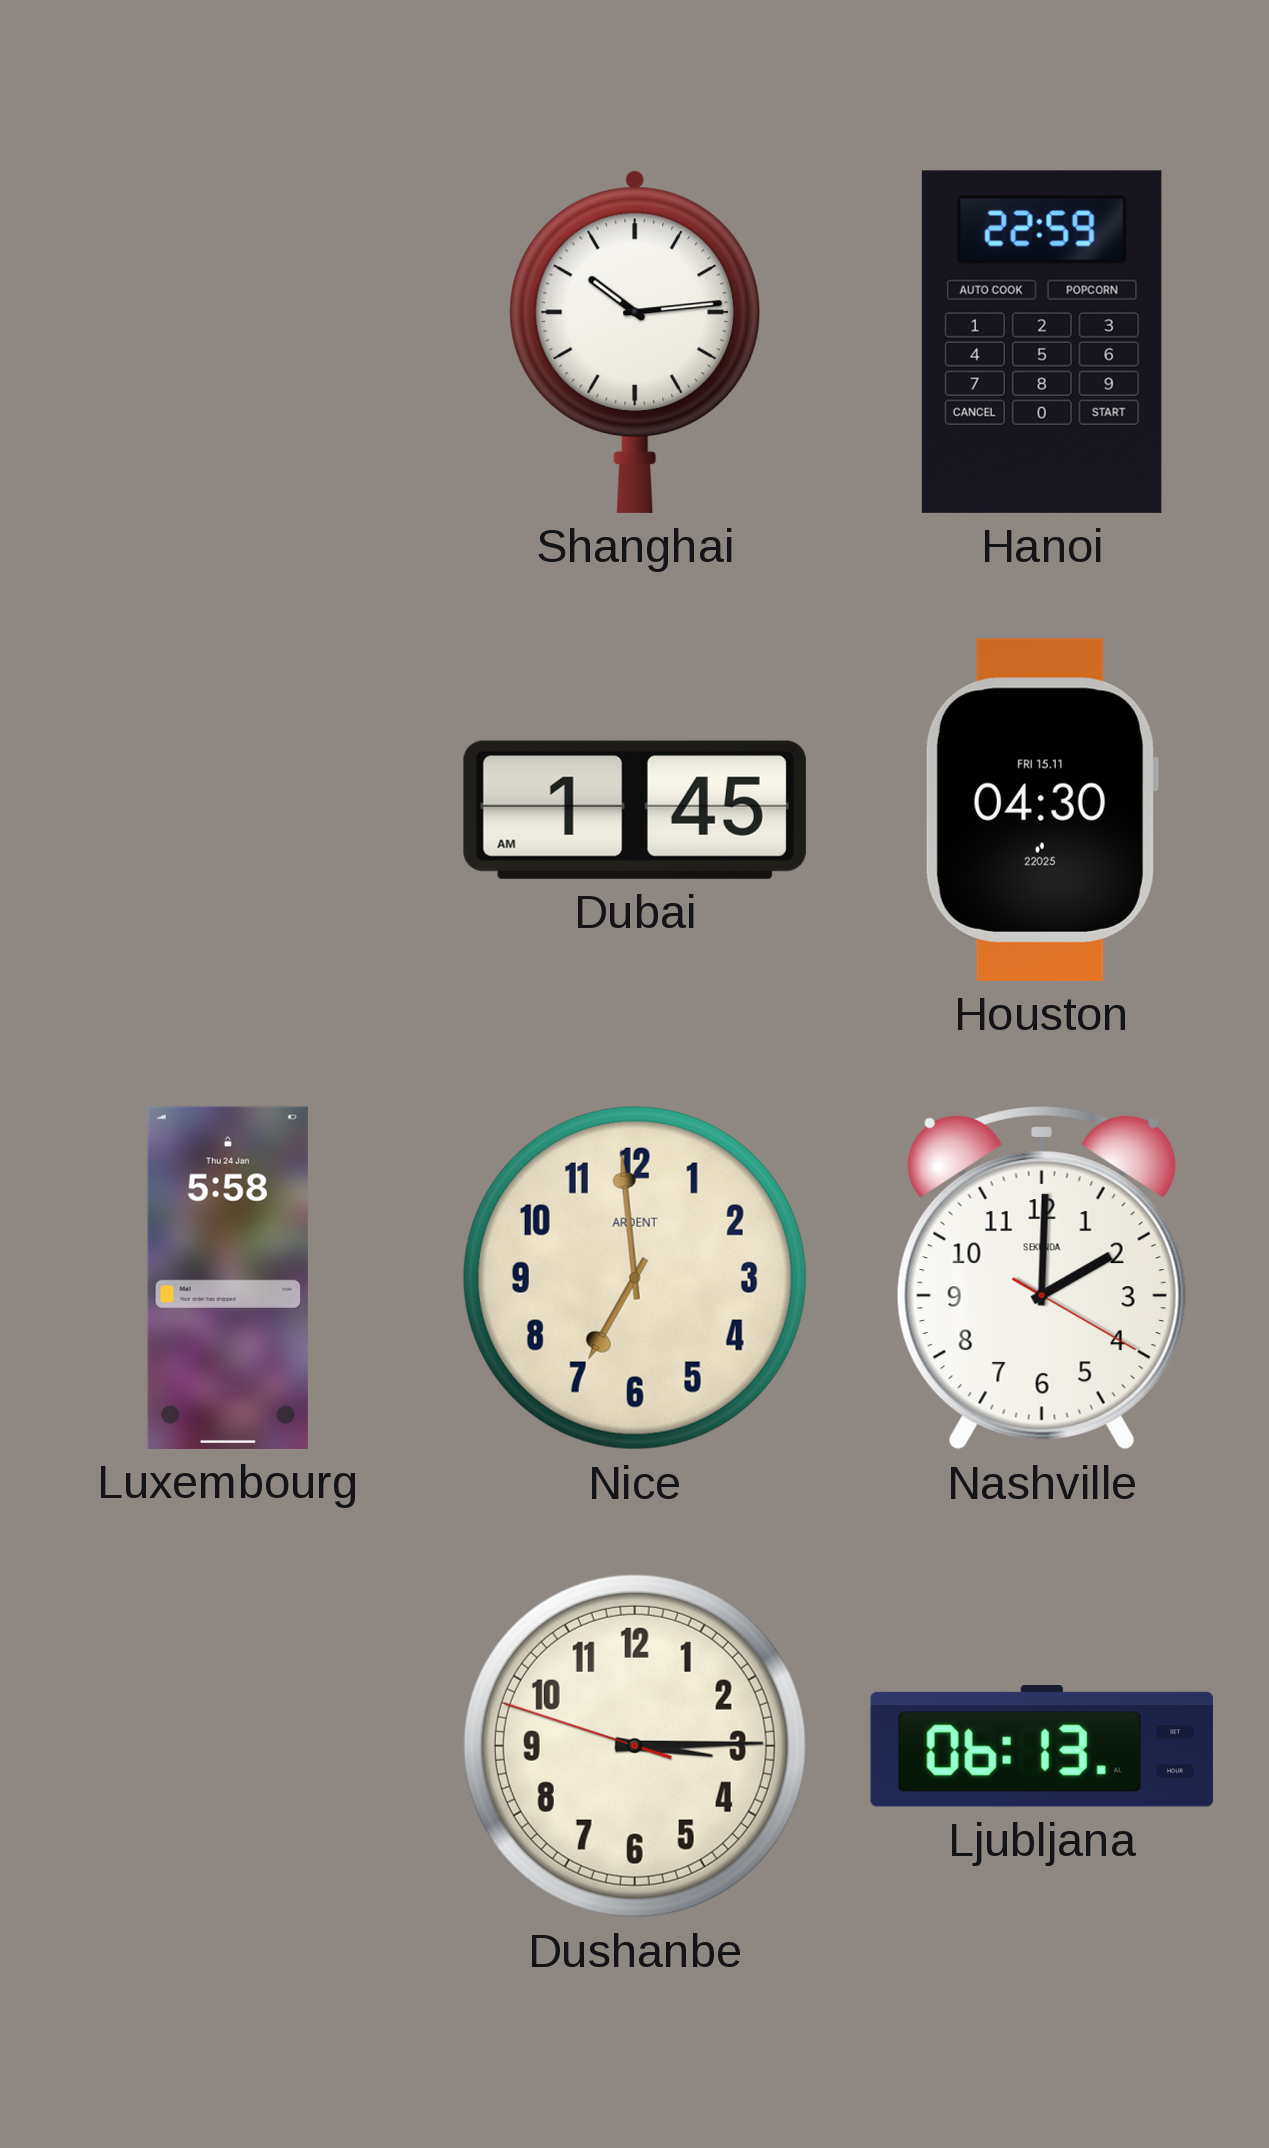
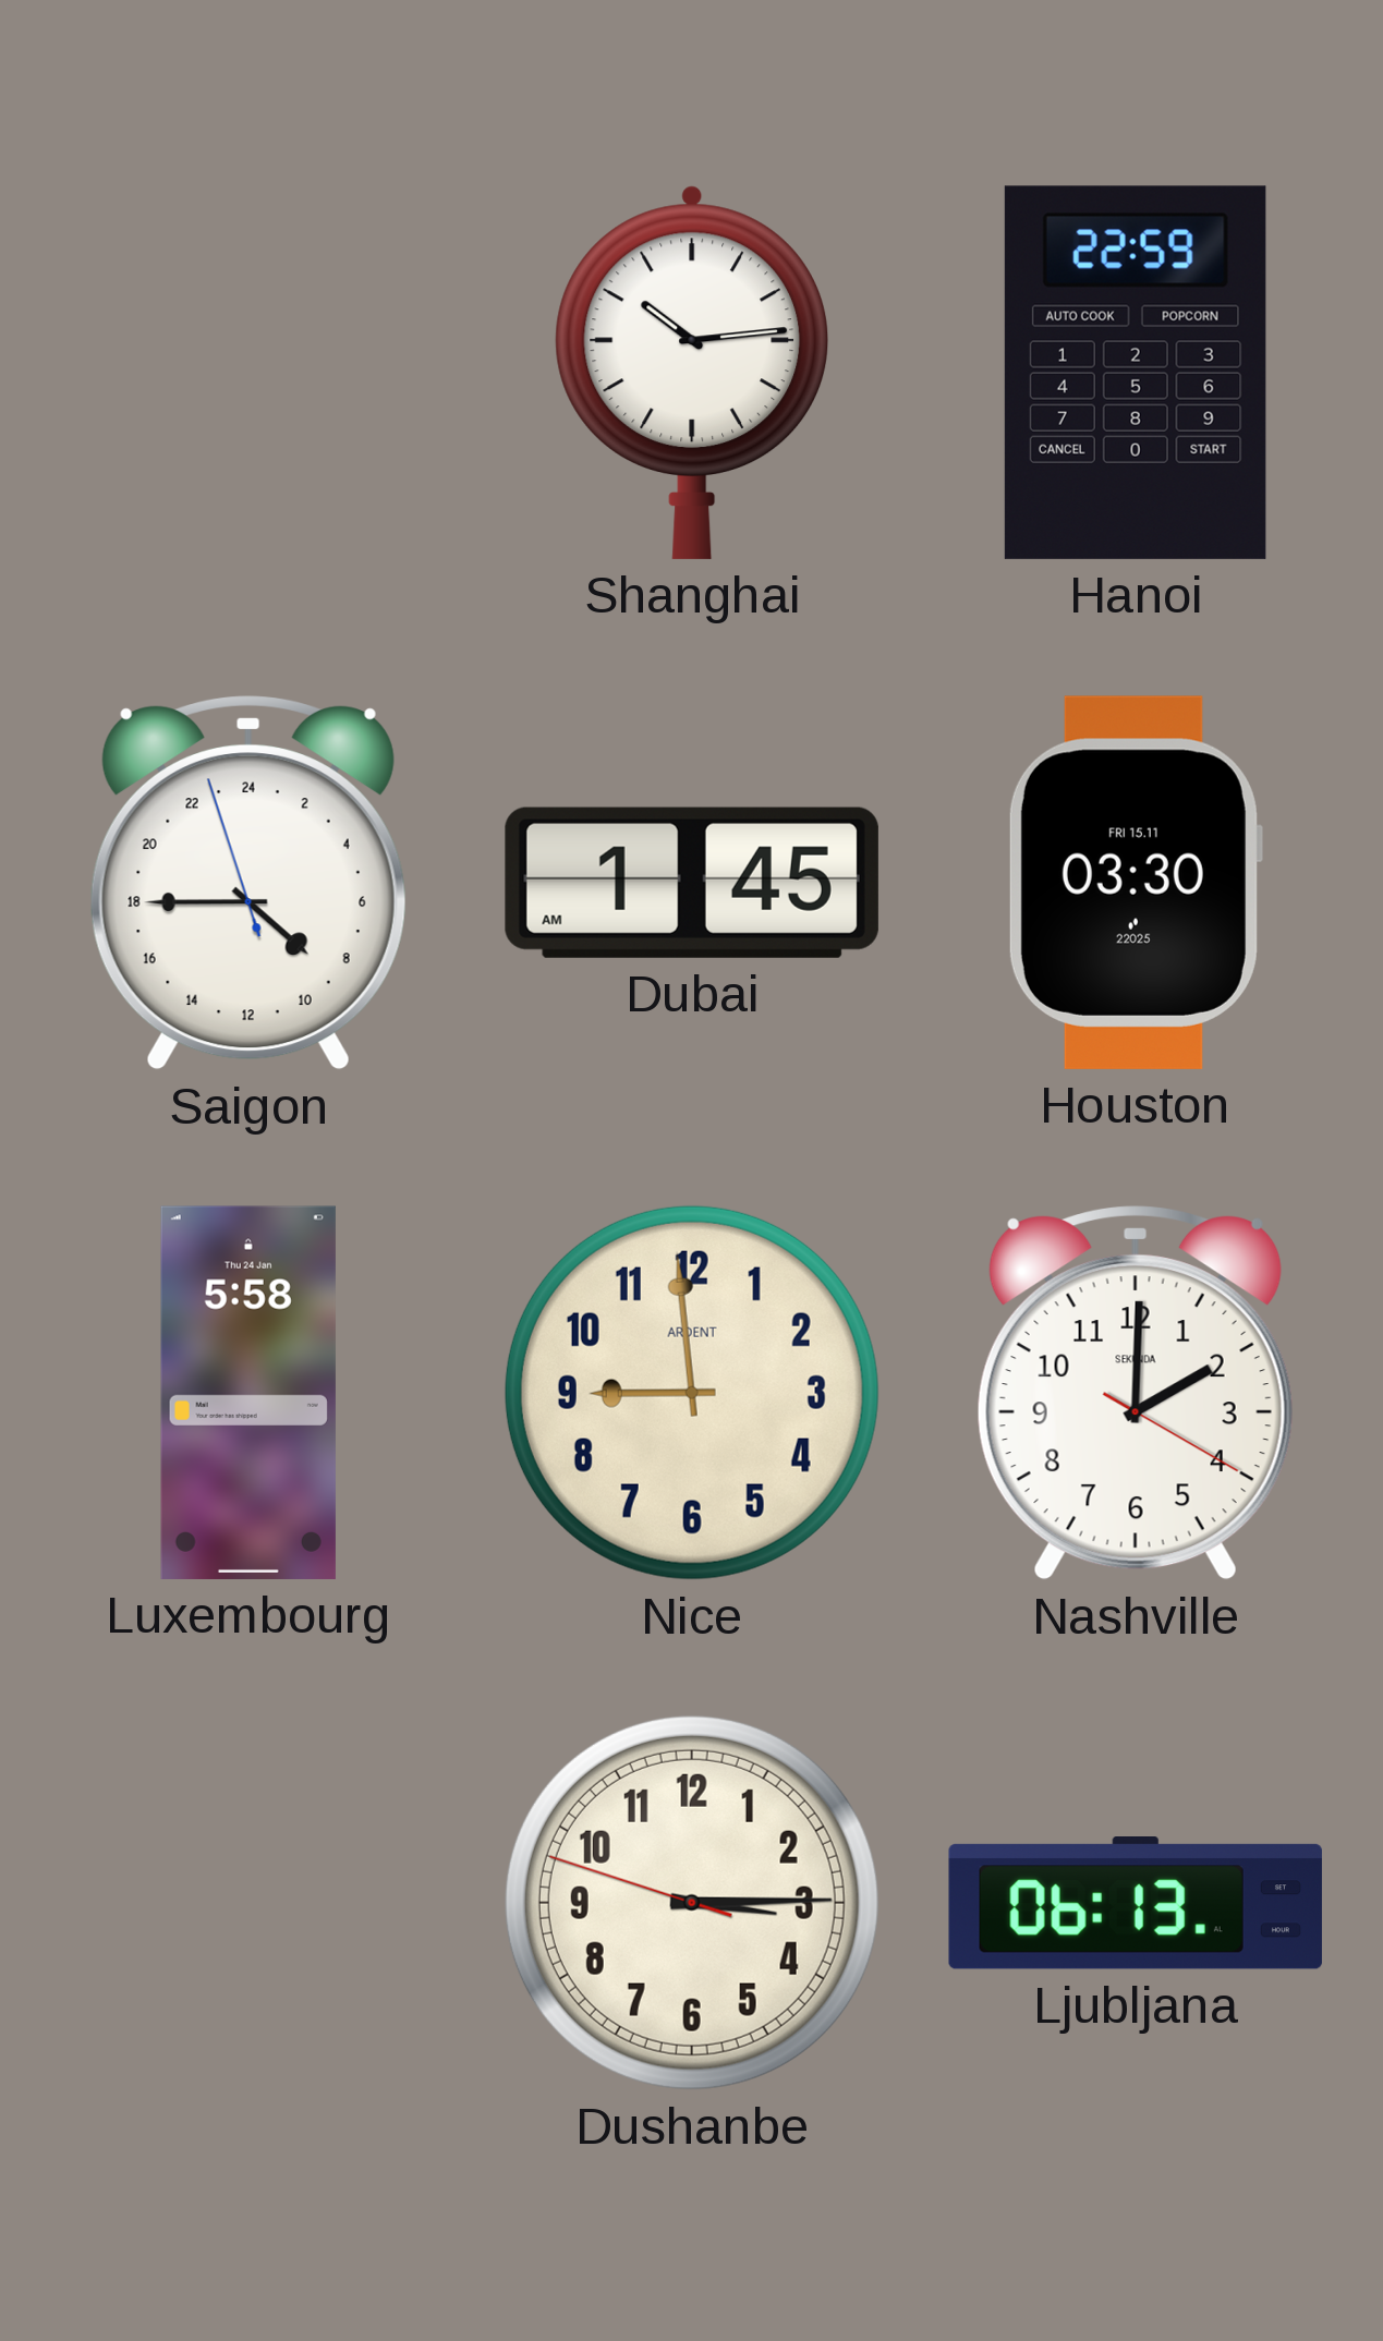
Saigon: none -> 8:44
Houston: 04:30 -> 03:30
Nice: 6:59 -> 8:59
